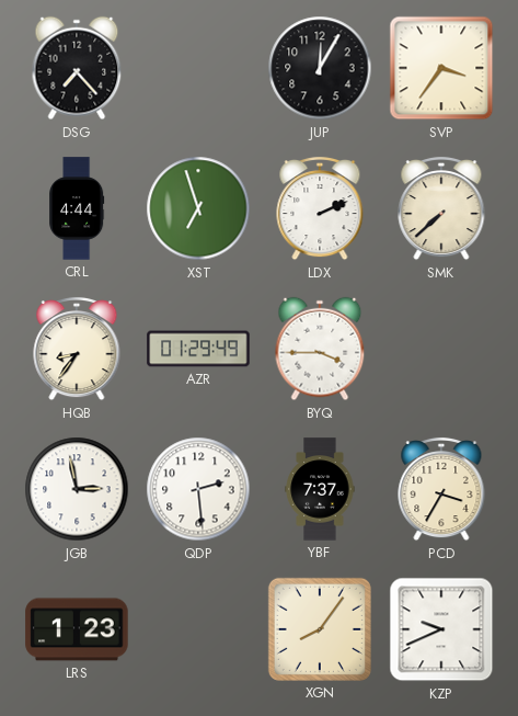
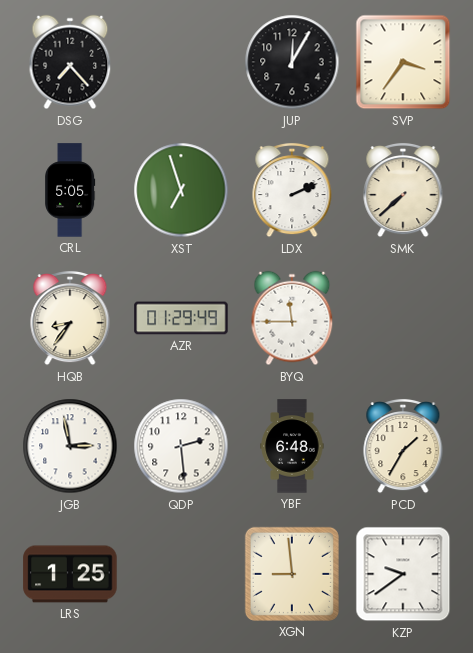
CRL: 4:44 -> 5:05
BYQ: 3:45 -> 11:45
YBF: 7:37 -> 6:48
PCD: 3:35 -> 1:35
LRS: 1:23 -> 1:25
XGN: 8:06 -> 8:59
KZP: 9:41 -> 9:39
